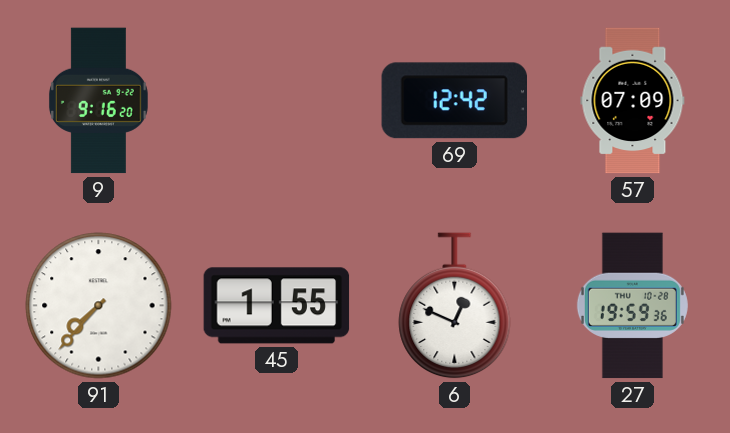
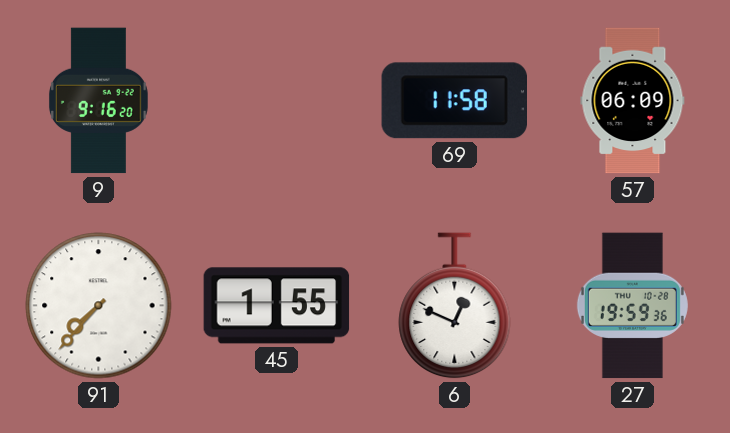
69: 12:42 -> 11:58
57: 07:09 -> 06:09
